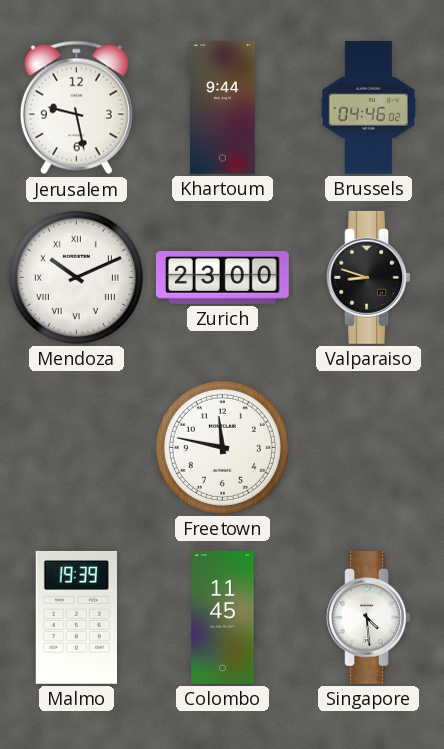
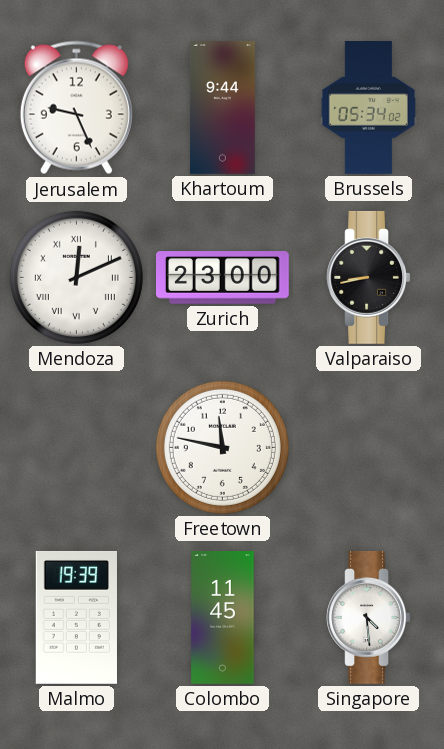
Jerusalem: 9:28 -> 9:26
Brussels: 04:46 -> 05:34
Mendoza: 10:11 -> 12:11
Valparaiso: 8:48 -> 8:43
